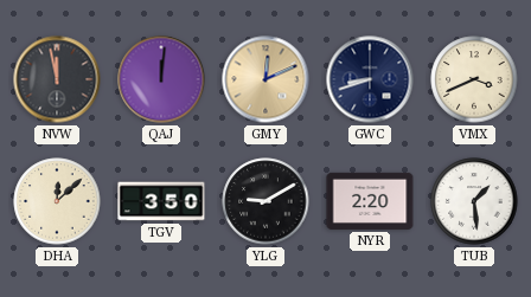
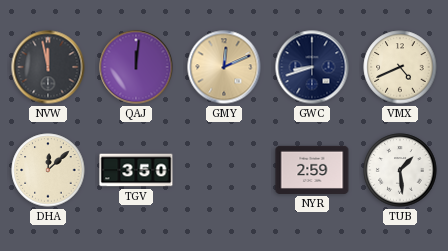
VMX: 3:41 -> 4:41
YLG: 9:10 -> none
NYR: 2:20 -> 2:59
